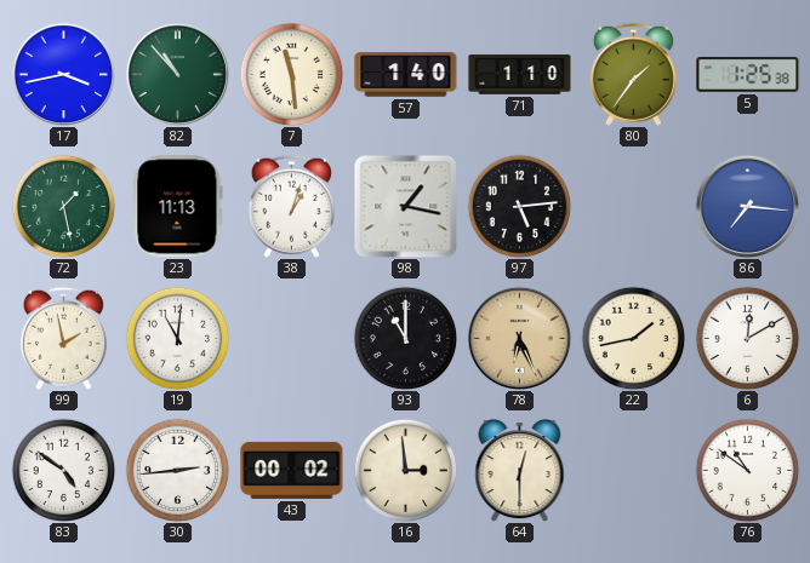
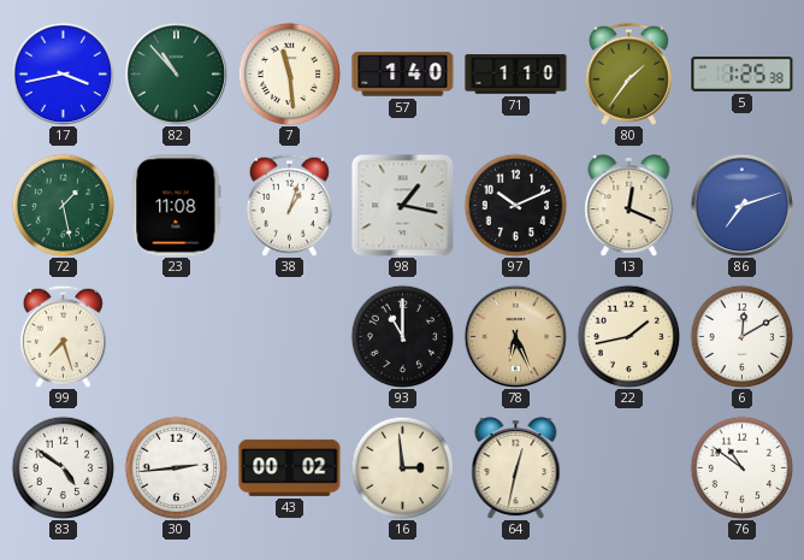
23: 11:13 -> 11:08
97: 5:14 -> 10:11
13: none -> 12:19
86: 7:16 -> 7:12
99: 1:58 -> 7:27
19: 11:01 -> none
64: 12:30 -> 12:32
